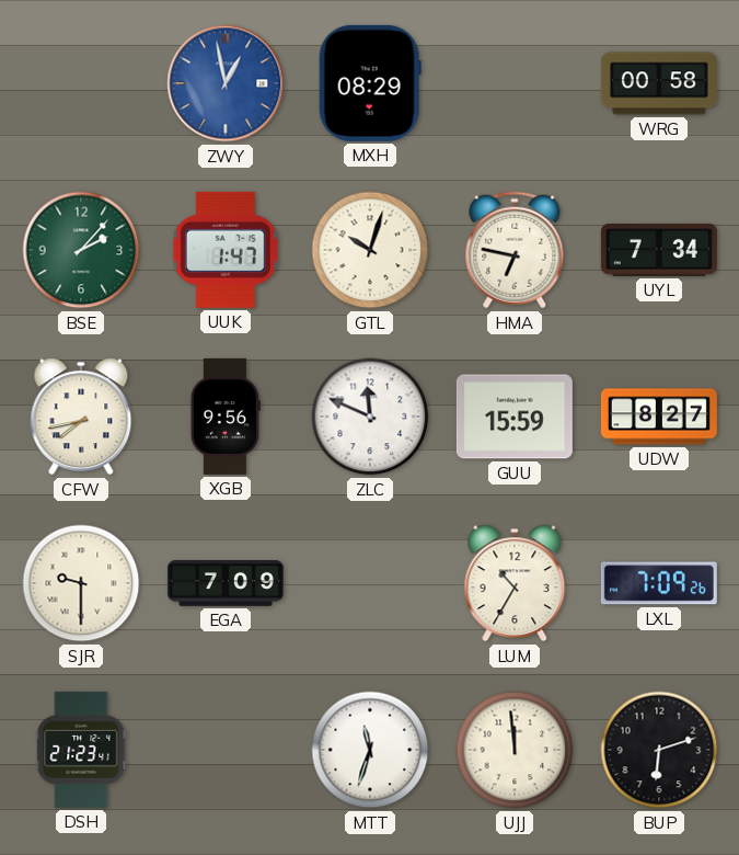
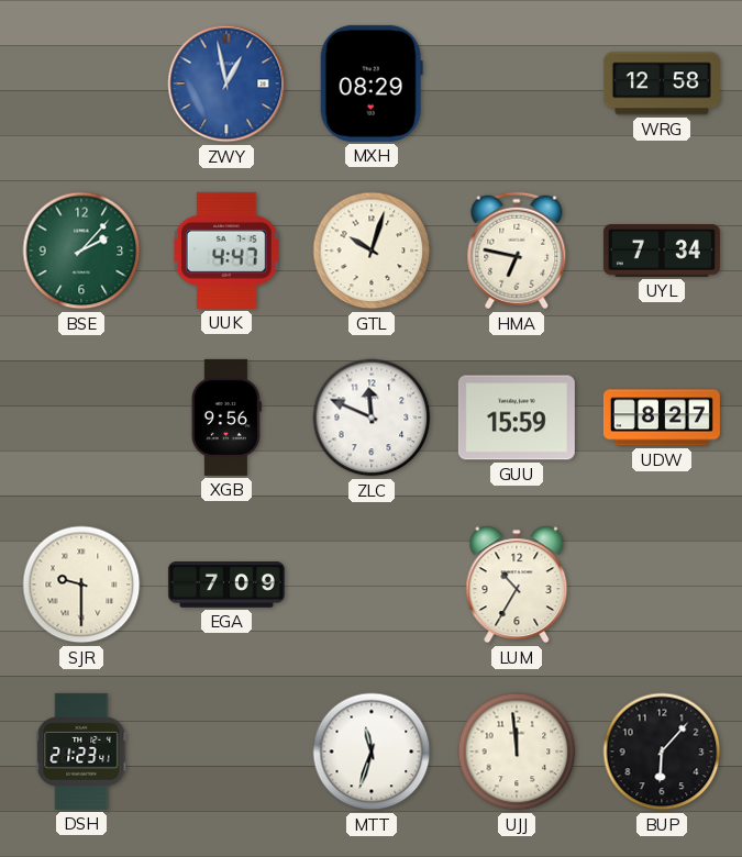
WRG: 00:58 -> 12:58
UUK: 1:47 -> 4:47
CFW: 7:43 -> none
LXL: 7:09 -> none
BUP: 6:12 -> 6:07
